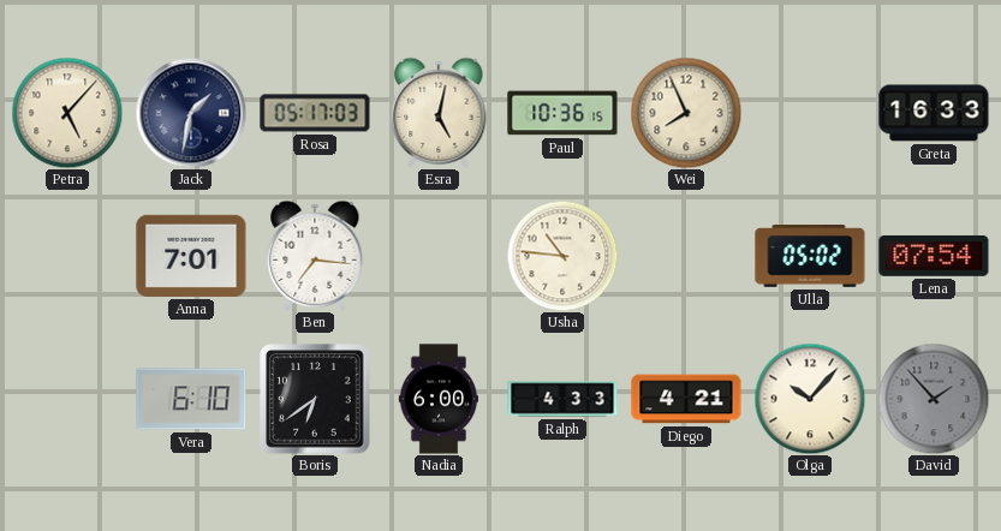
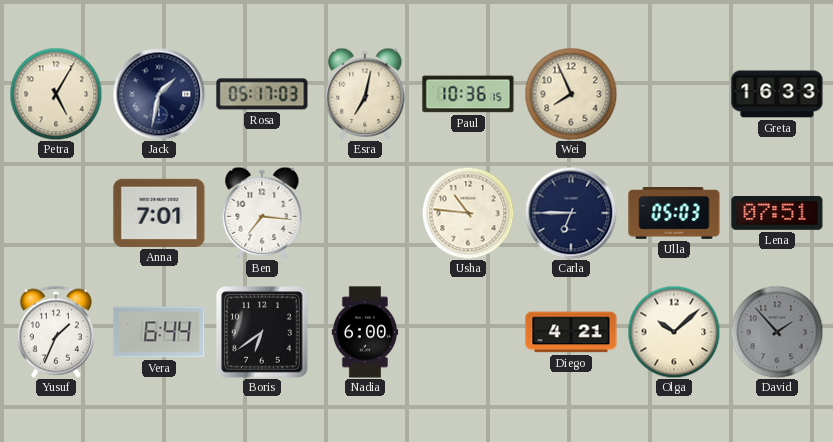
Petra: 5:07 -> 5:05
Esra: 5:02 -> 7:02
Carla: none -> 6:45
Ulla: 05:02 -> 05:03
Lena: 07:54 -> 07:51
Yusuf: none -> 1:34
Vera: 6:10 -> 6:44
Ralph: 4:33 -> none
Olga: 10:07 -> 10:08
